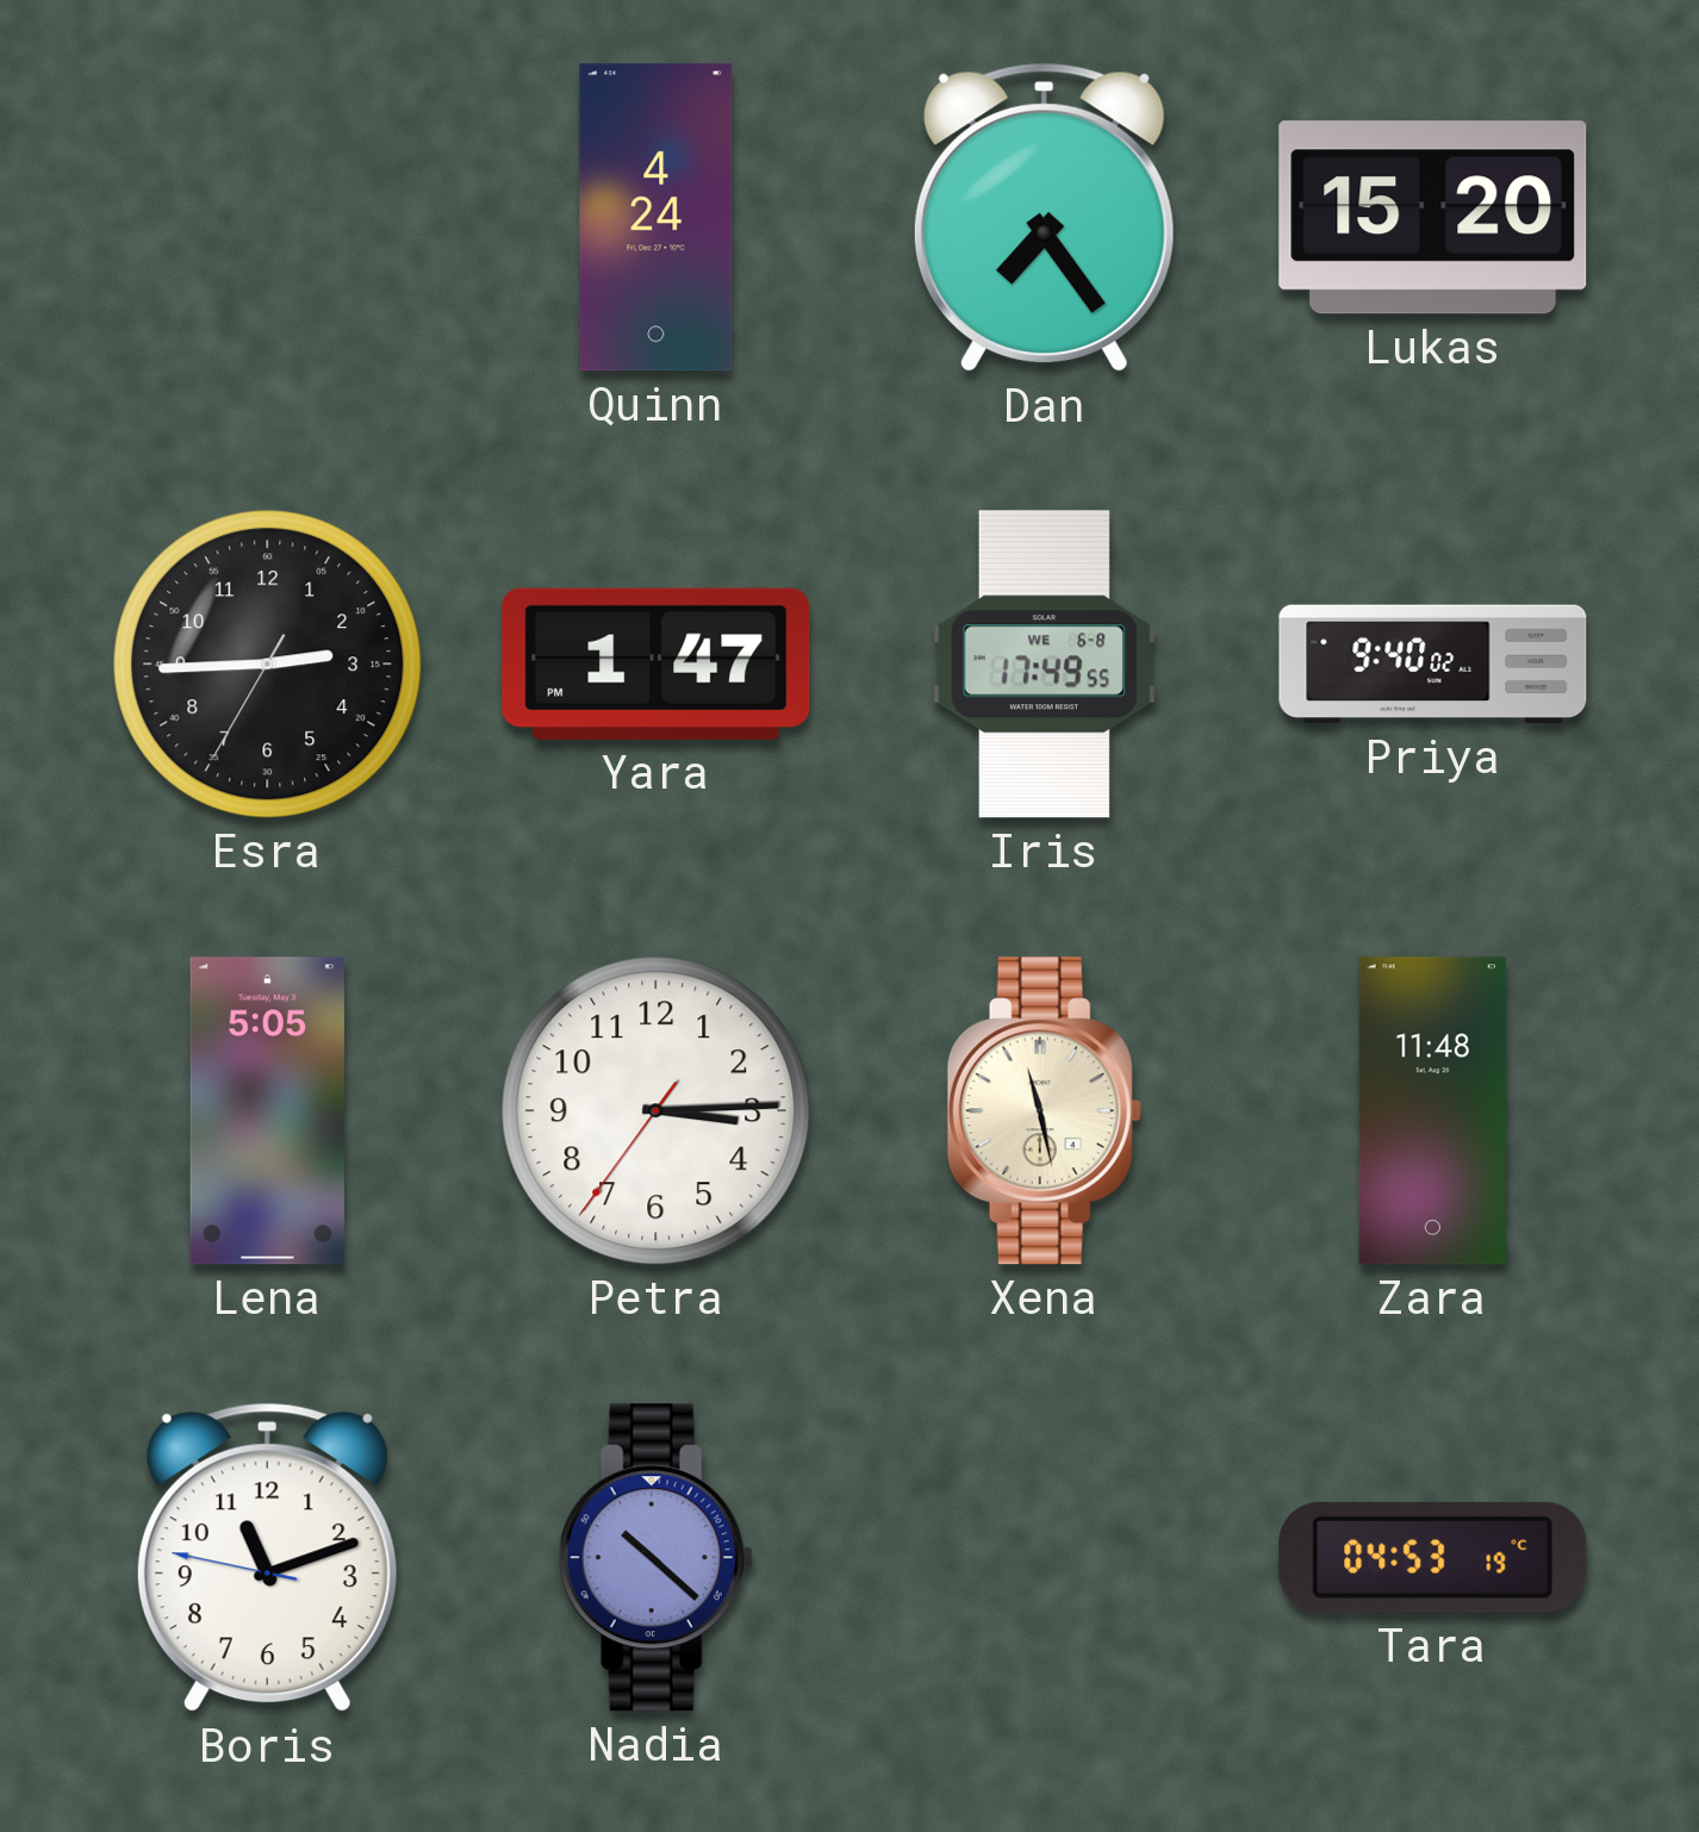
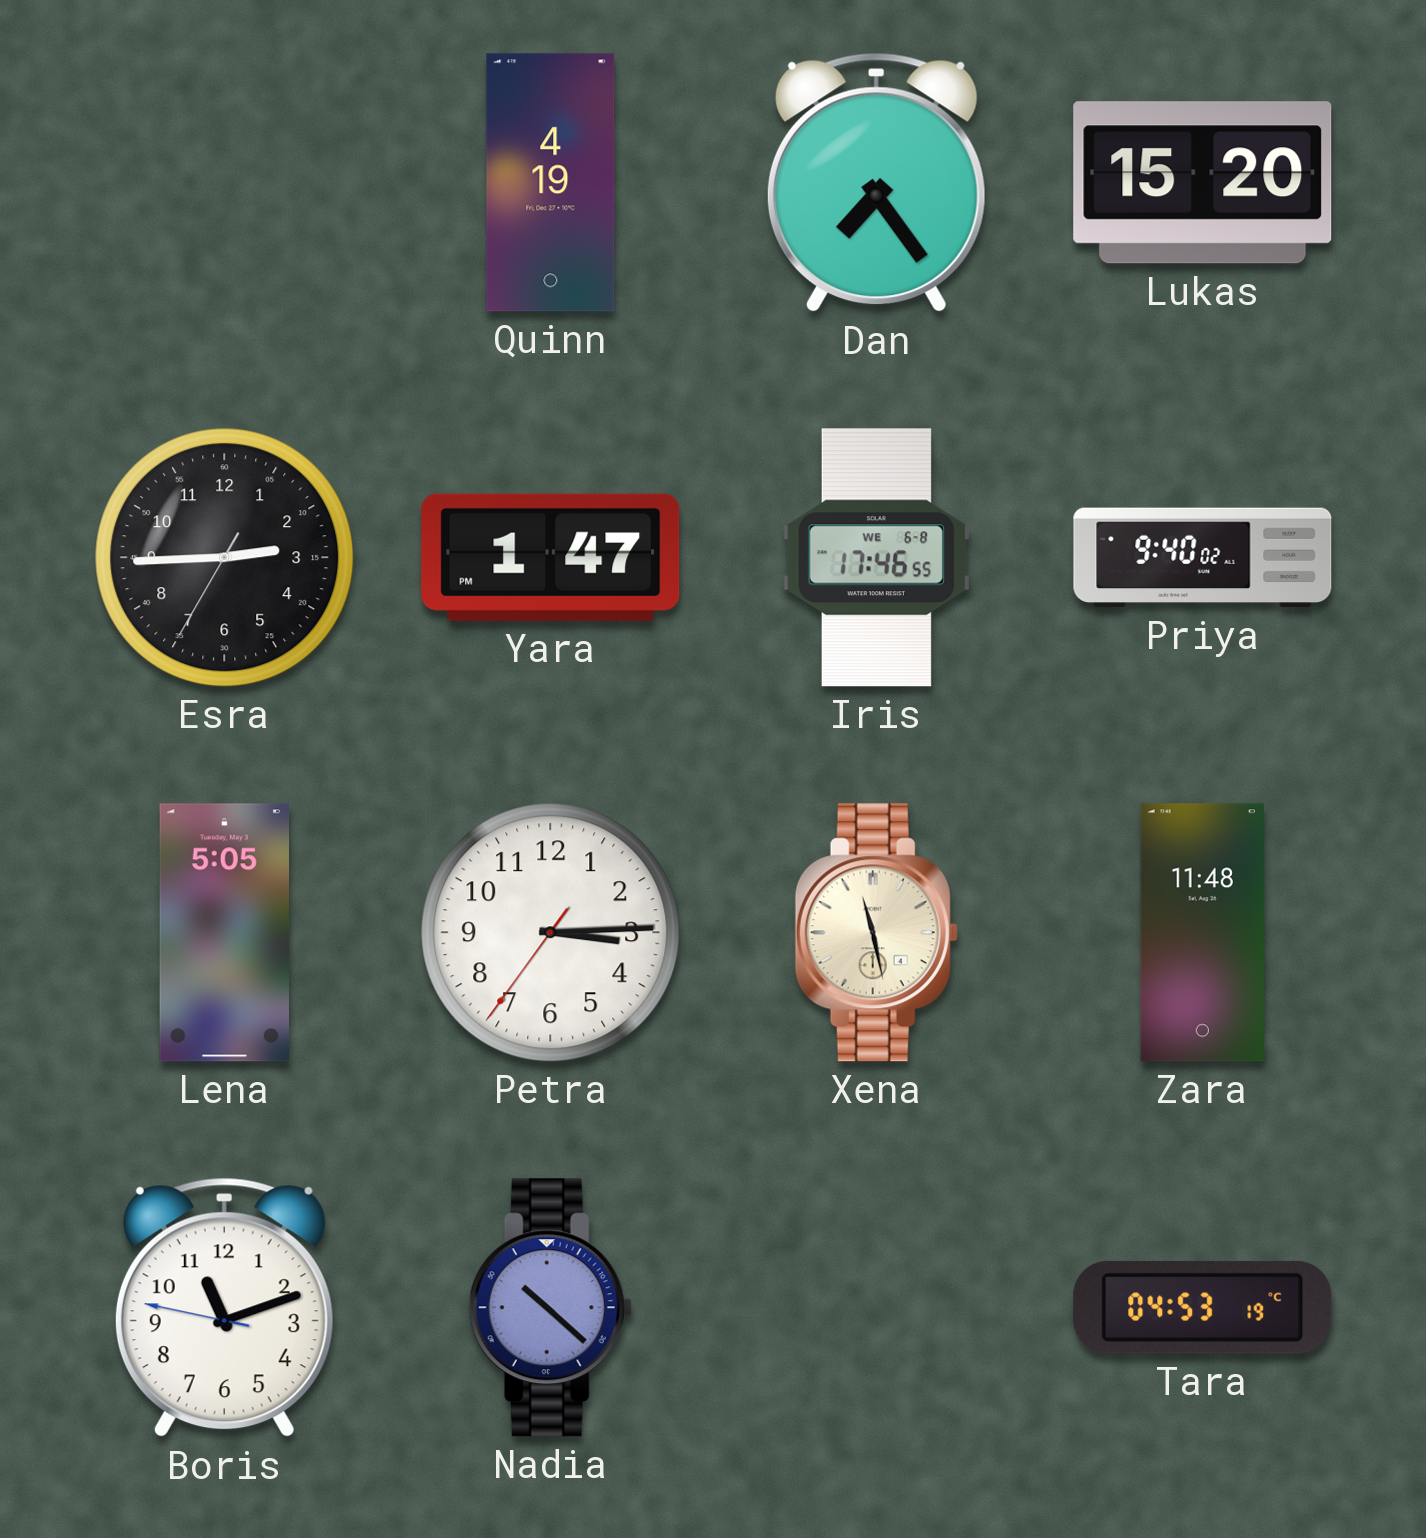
Quinn: 4:24 -> 4:19
Iris: 17:49 -> 17:46
